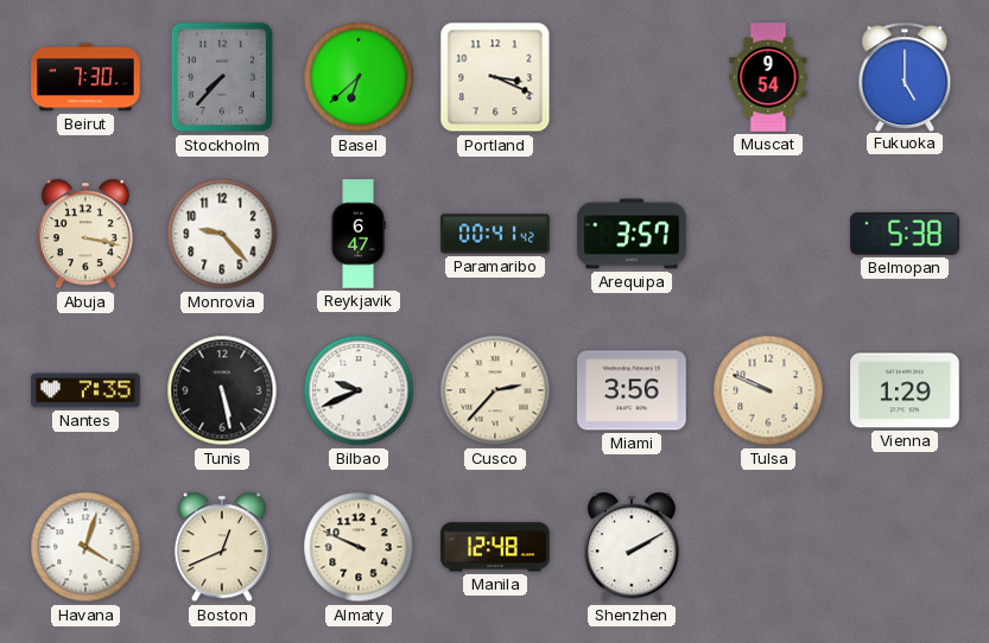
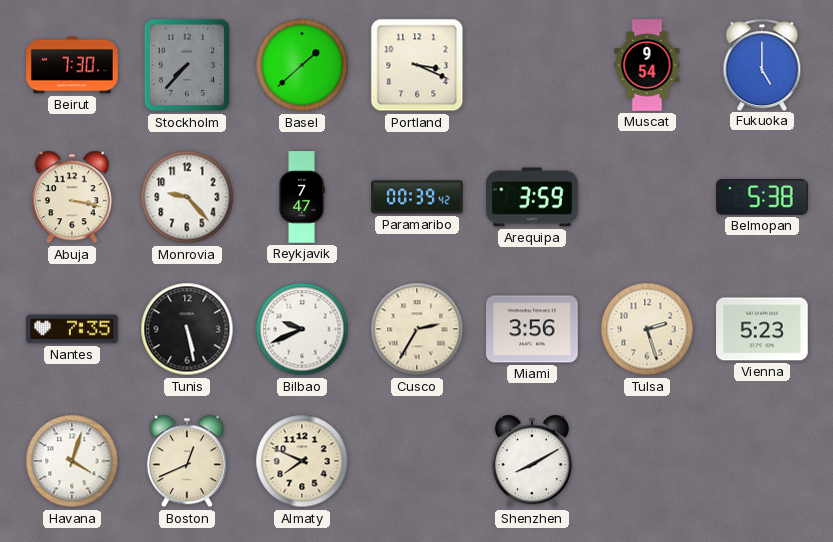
Basel: 6:38 -> 1:38
Reykjavik: 6:47 -> 7:47
Paramaribo: 00:41 -> 00:39
Arequipa: 3:57 -> 3:59
Cusco: 2:37 -> 2:35
Tulsa: 9:49 -> 2:27
Vienna: 1:29 -> 5:23
Almaty: 9:49 -> 7:49
Manila: 12:48 -> none
Shenzhen: 2:10 -> 8:10
